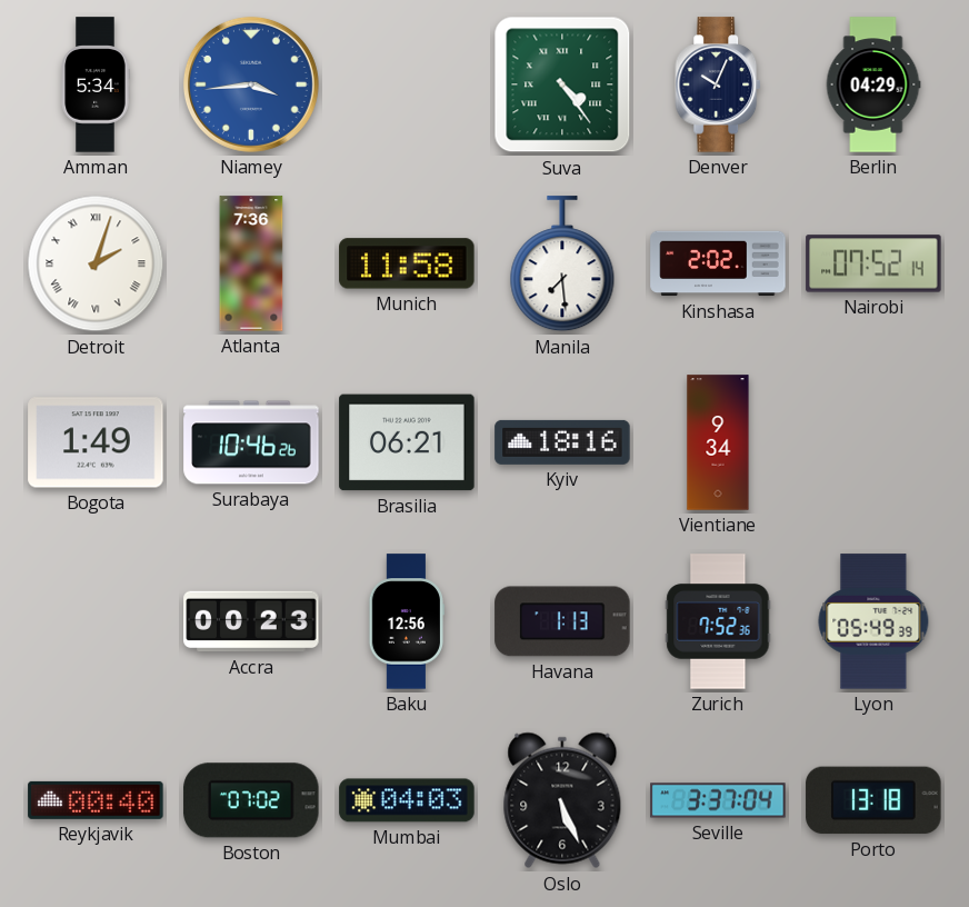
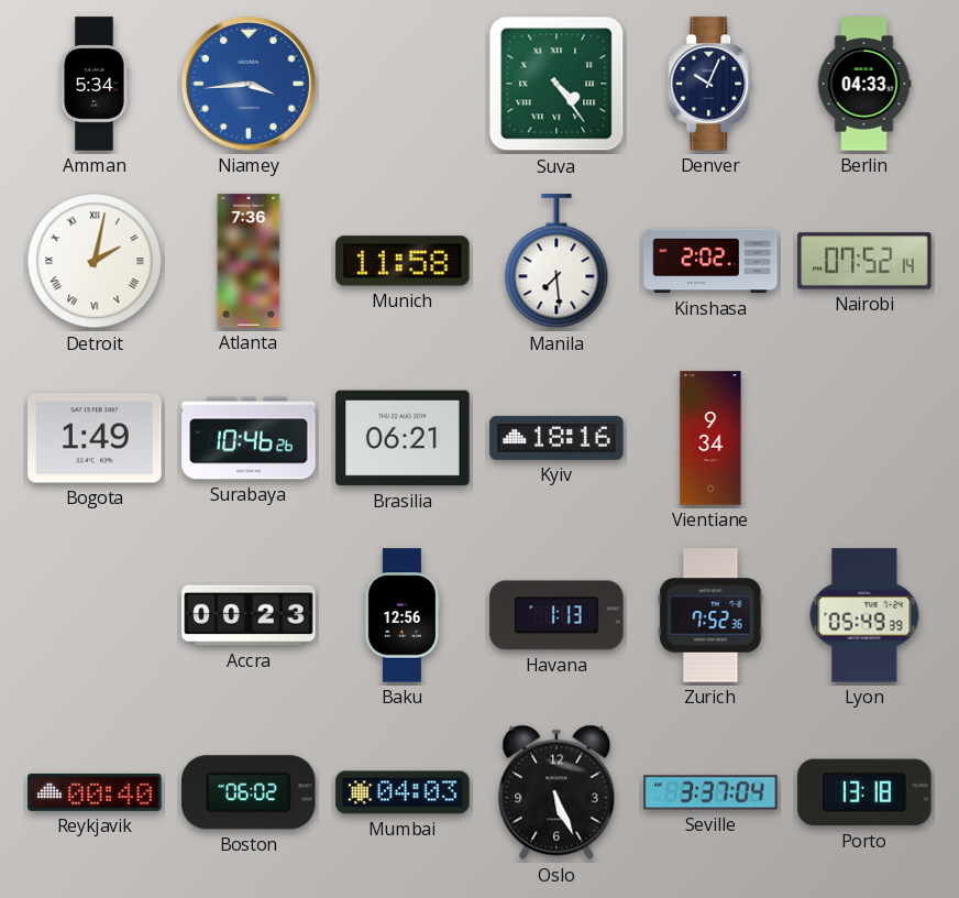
Berlin: 04:29 -> 04:33
Detroit: 2:03 -> 2:02
Boston: 07:02 -> 06:02
